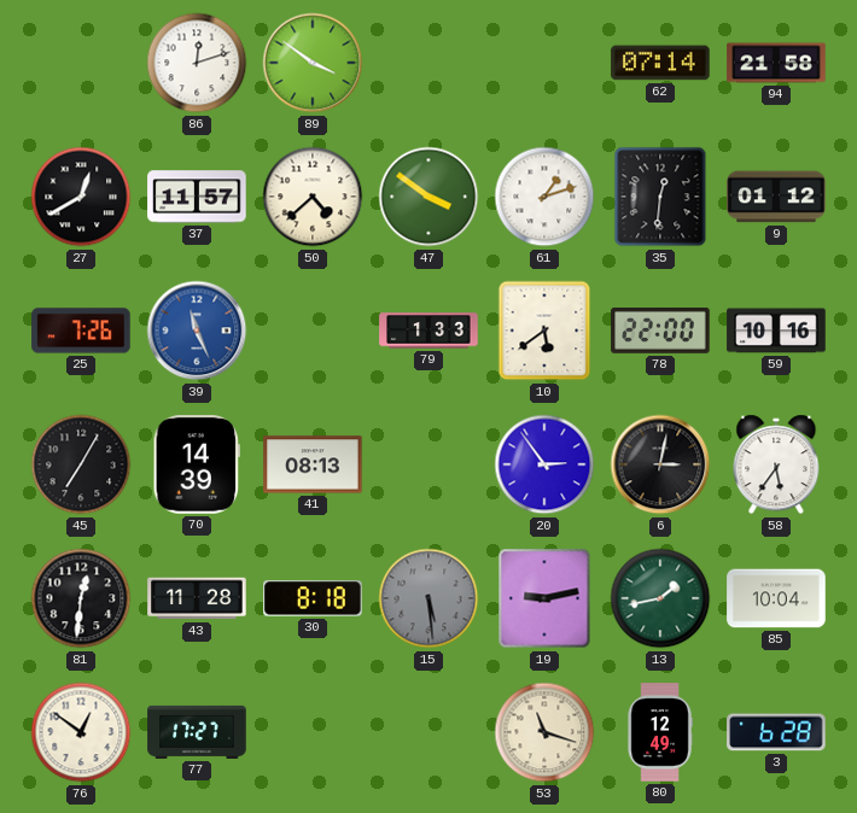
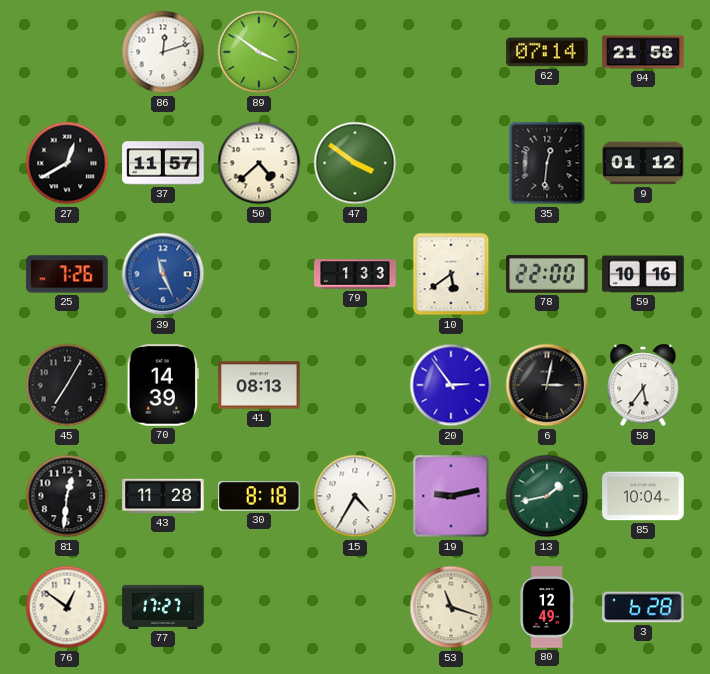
61: 1:12 -> none
15: 5:29 -> 4:35
15 dial: grey -> white
